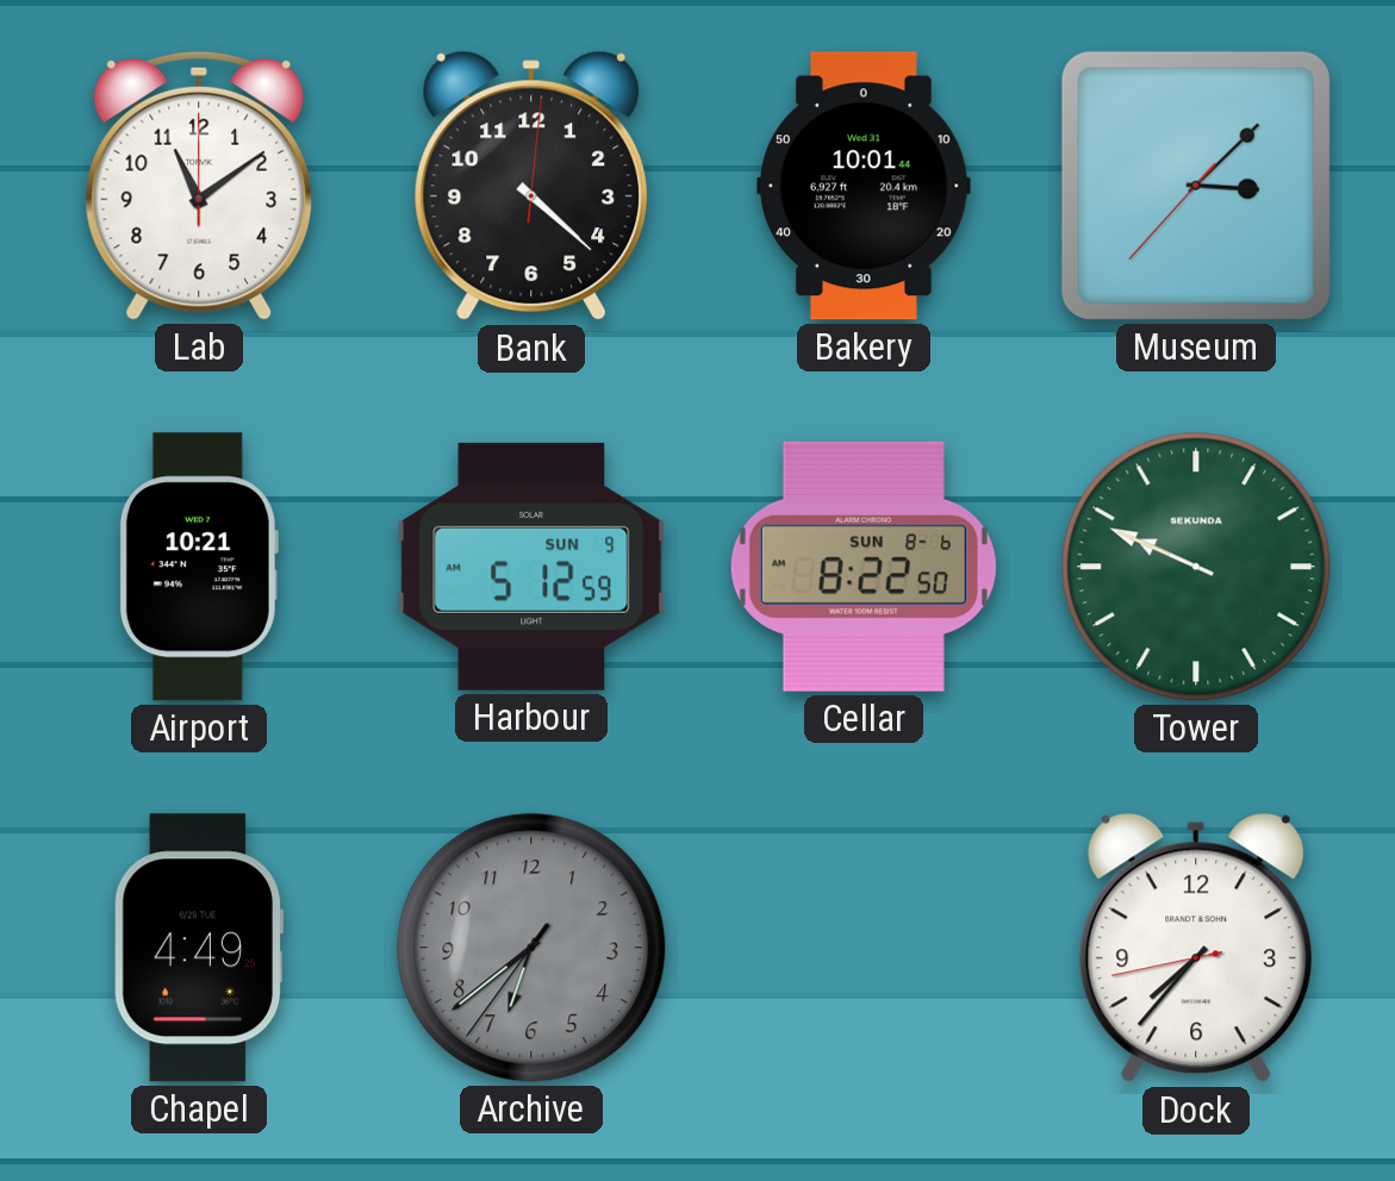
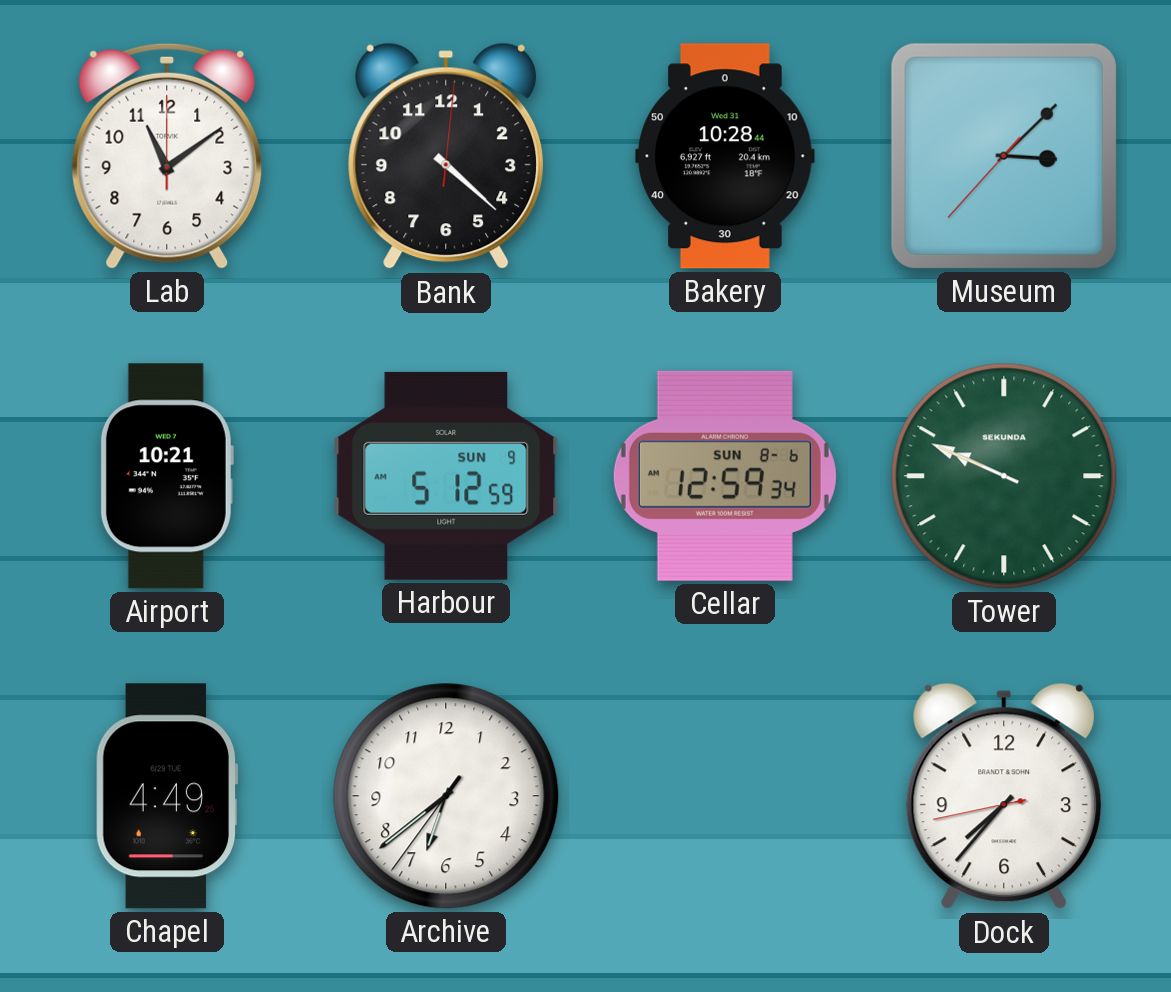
Bakery: 10:01 -> 10:28
Cellar: 8:22 -> 12:59
Archive dial: grey -> white
